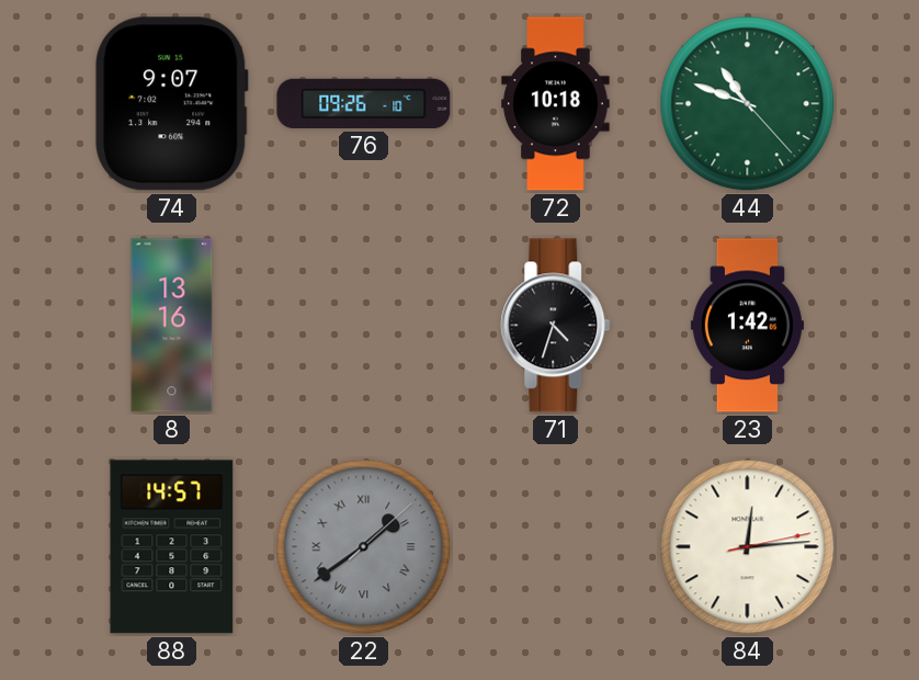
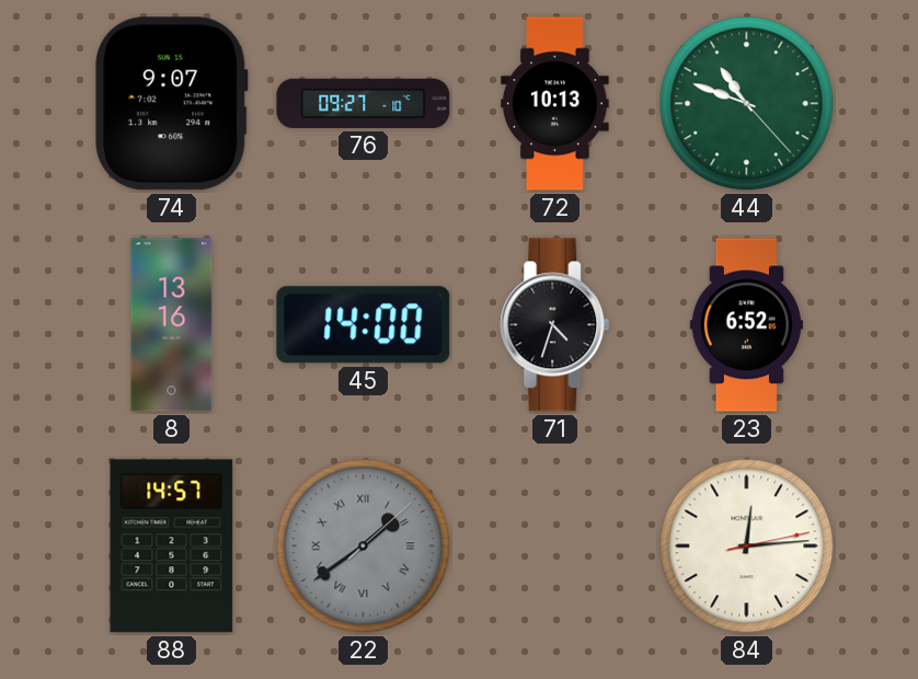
76: 09:26 -> 09:27
72: 10:18 -> 10:13
45: none -> 14:00
23: 1:42 -> 6:52
